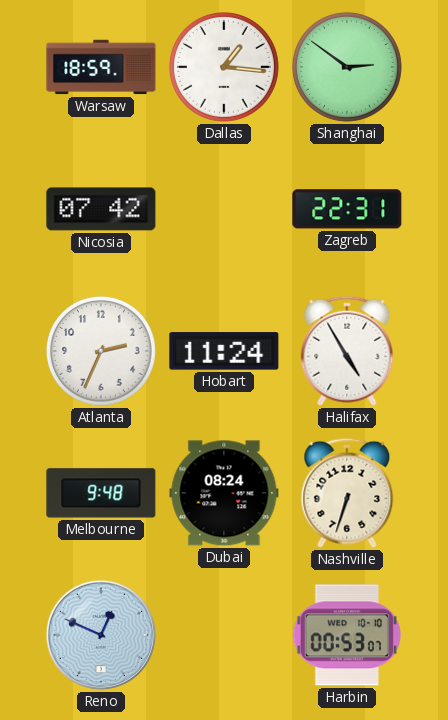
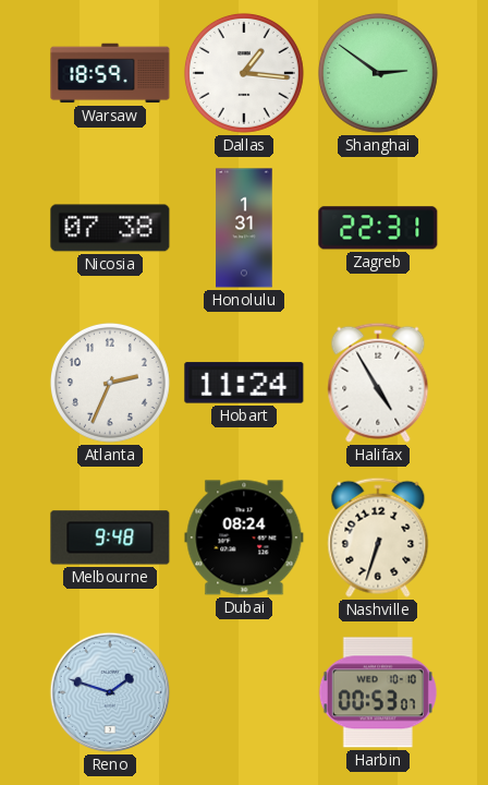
Nicosia: 07:42 -> 07:38
Honolulu: none -> 1:31
Reno: 12:49 -> 1:48
